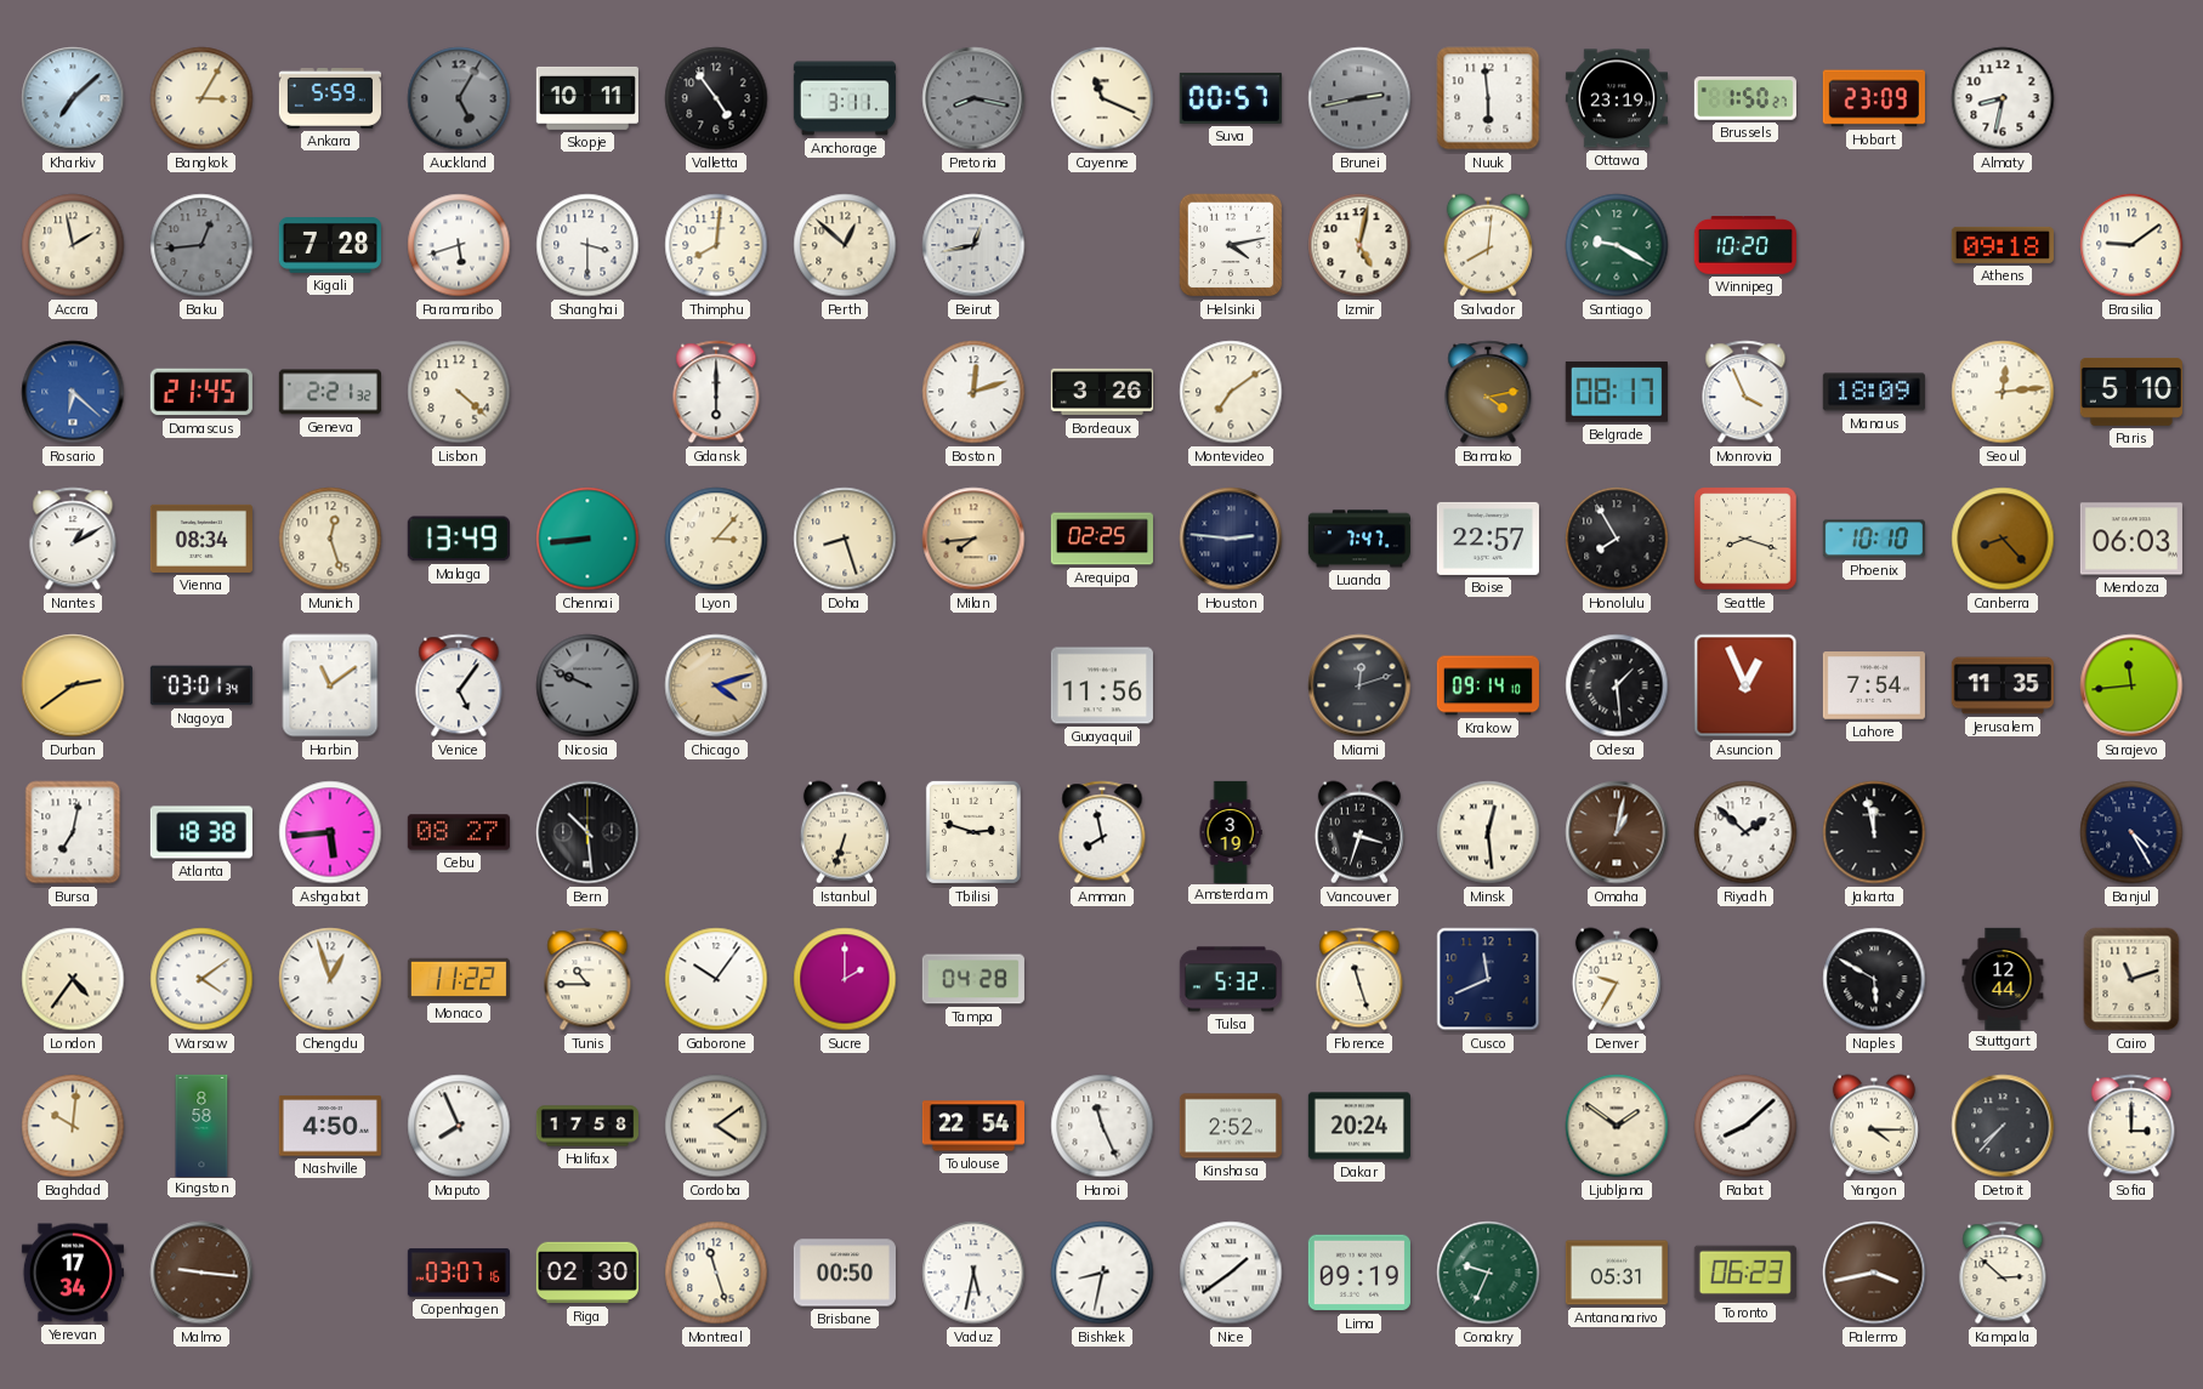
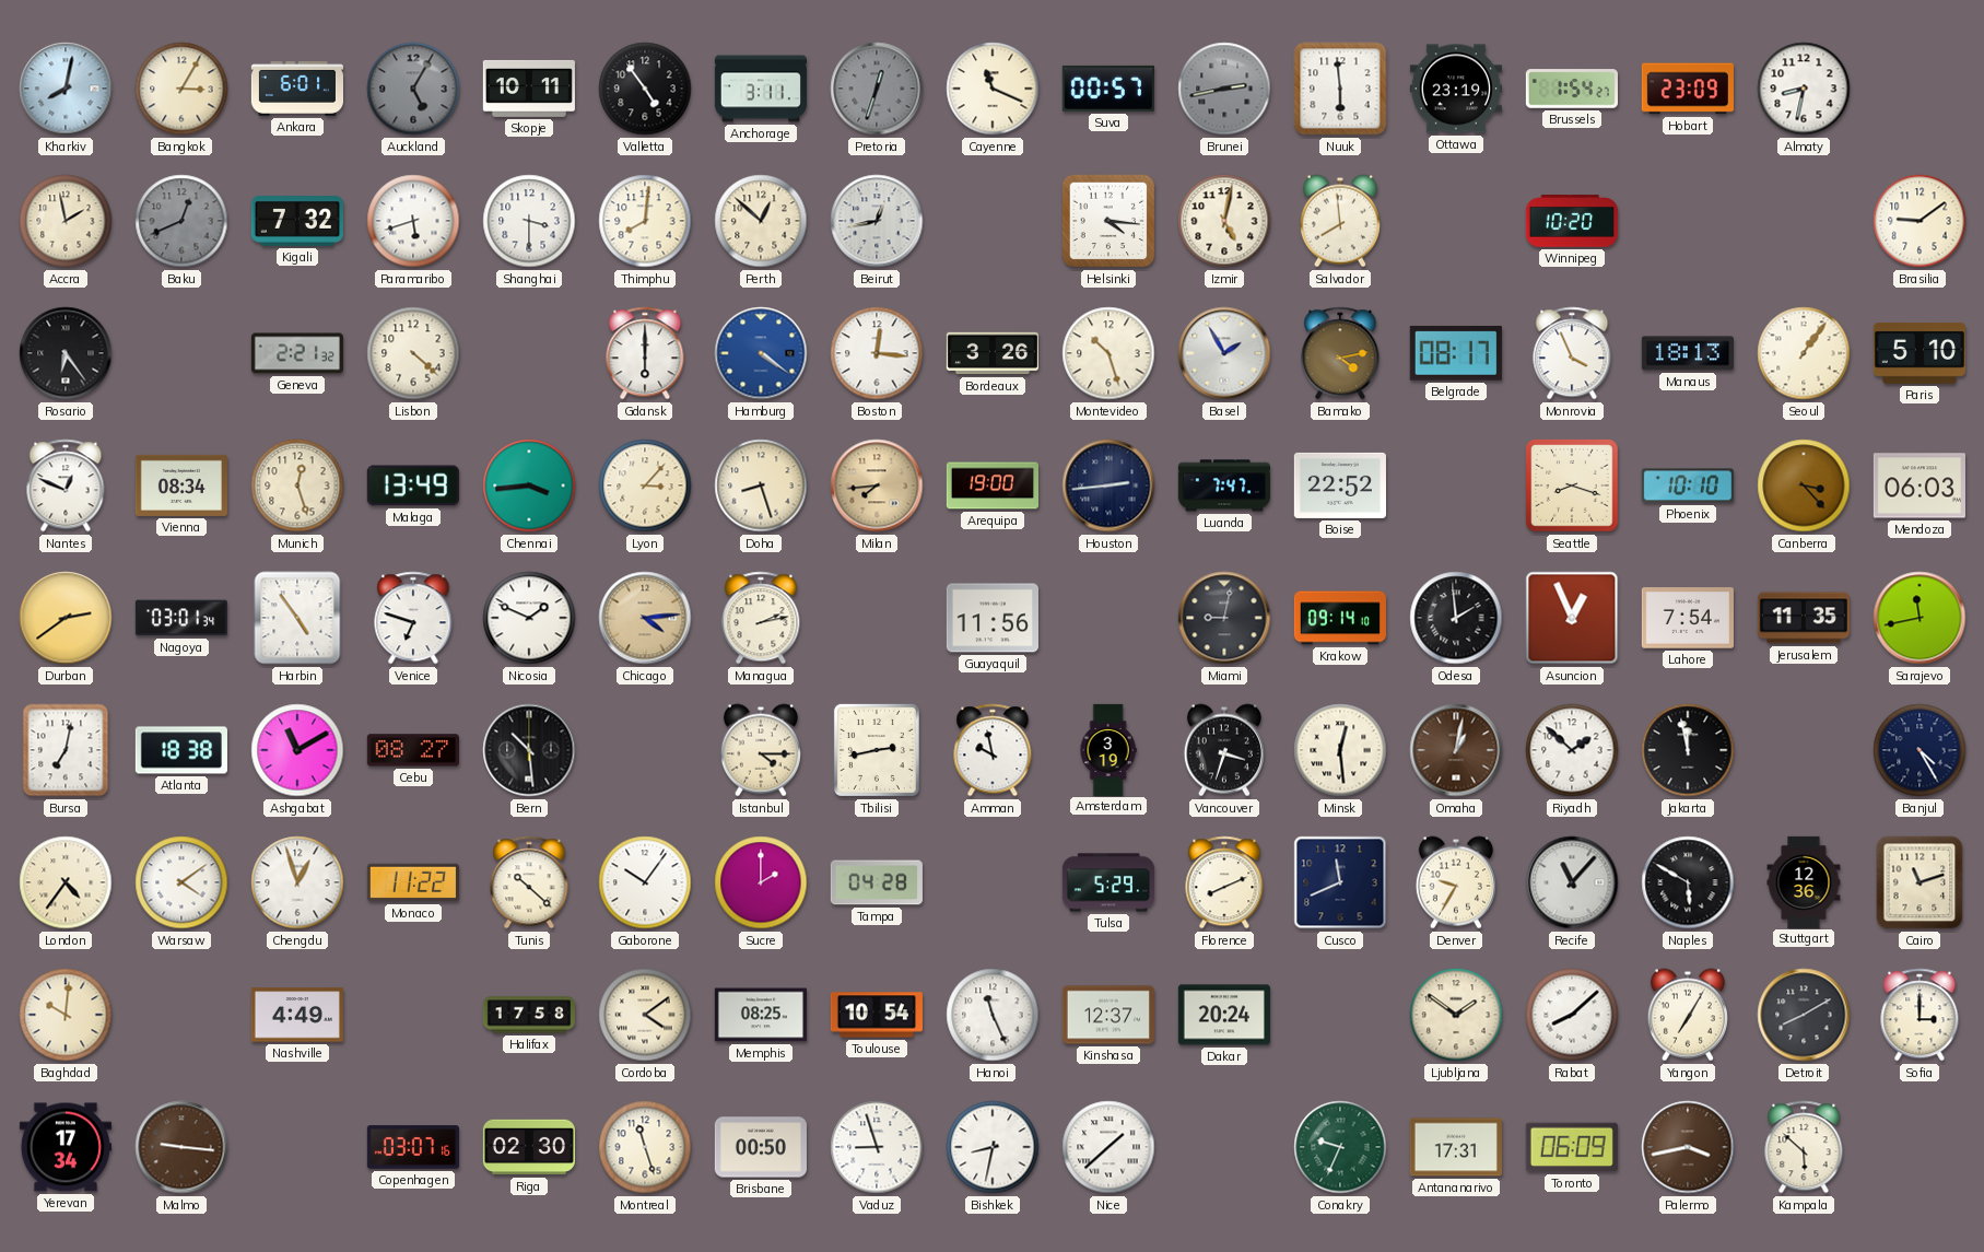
Kharkiv: 7:08 -> 8:02
Ankara: 5:59 -> 6:01
Pretoria: 8:17 -> 12:33
Brussels: 1:50 -> 1:54
Baku: 12:44 -> 12:41
Kigali: 7:28 -> 7:32
Helsinki: 4:13 -> 4:16
Salvador: 8:01 -> 7:59
Santiago: 9:20 -> none
Athens: 09:18 -> none
Rosario: 6:22 -> 6:24
Rosario dial: blue -> black
Damascus: 21:45 -> none
Hamburg: none -> 4:21
Boston: 12:12 -> 12:16
Montevideo: 7:09 -> 10:27
Basel: none -> 1:55
Manaus: 18:09 -> 18:13
Seoul: 12:14 -> 1:06
Nantes: 1:10 -> 12:49
Chennai: 8:44 -> 3:44
Arequipa: 02:25 -> 19:00
Houston: 2:46 -> 2:44
Boise: 22:57 -> 22:52
Honolulu: 7:55 -> none
Canberra: 8:23 -> 3:23
Harbin: 11:09 -> 4:54
Venice: 5:06 -> 6:48
Nicosia: 9:49 -> 1:49
Nicosia dial: grey -> white
Chicago: 4:12 -> 4:14
Managua: none -> 2:13
Miami: 12:12 -> 9:02
Odesa: 1:29 -> 1:59
Sarajevo: 11:44 -> 11:43
Ashgabat: 5:44 -> 11:10
Istanbul: 6:33 -> 4:15
Tbilisi: 2:48 -> 2:43
Amman: 7:58 -> 9:58
Tunis: 10:45 -> 10:22
Tulsa: 5:32 -> 5:29
Florence: 11:27 -> 8:11
Recife: none -> 11:07
Stuttgart: 12:44 -> 12:36
Kingston: 8:58 -> none
Nashville: 4:50 -> 4:49
Maputo: 7:56 -> none
Memphis: none -> 08:25
Toulouse: 22:54 -> 10:54
Kinshasa: 2:52 -> 12:37
Yangon: 4:15 -> 7:05
Detroit: 7:37 -> 8:10
Vaduz: 5:32 -> 8:57
Nice: 1:39 -> 1:38
Lima: 09:19 -> none
Antananarivo: 05:31 -> 17:31
Toronto: 06:23 -> 06:09
Kampala: 2:52 -> 5:52
